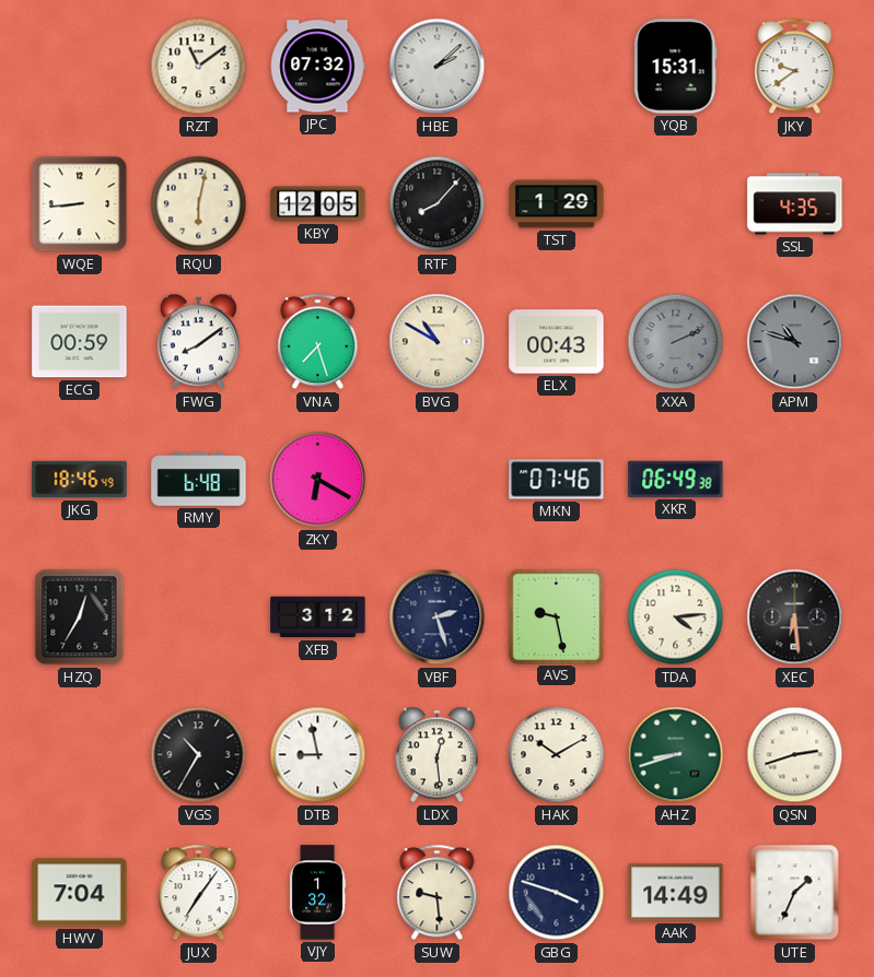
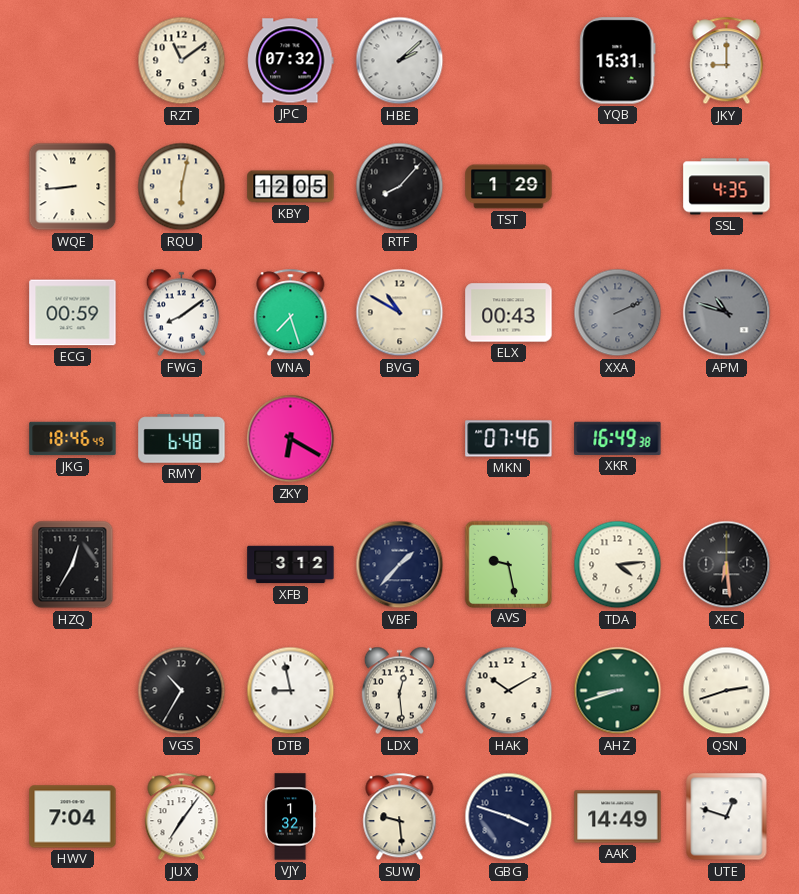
JKY: 9:39 -> 9:00
XKR: 06:49 -> 16:49
VBF: 2:27 -> 1:37
UTE: 1:34 -> 12:48
